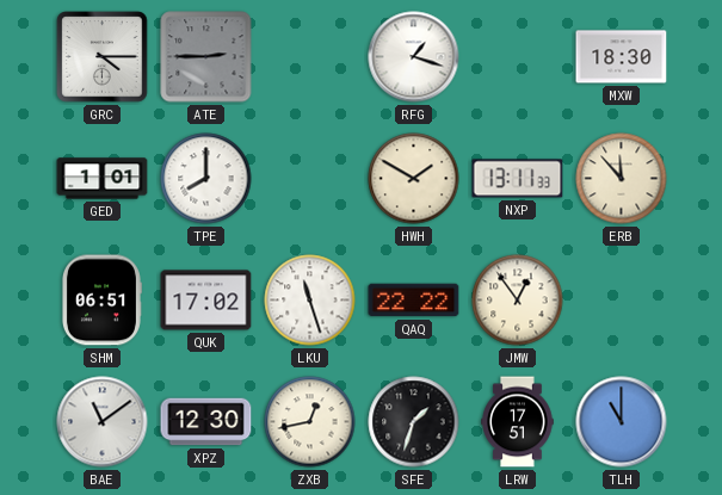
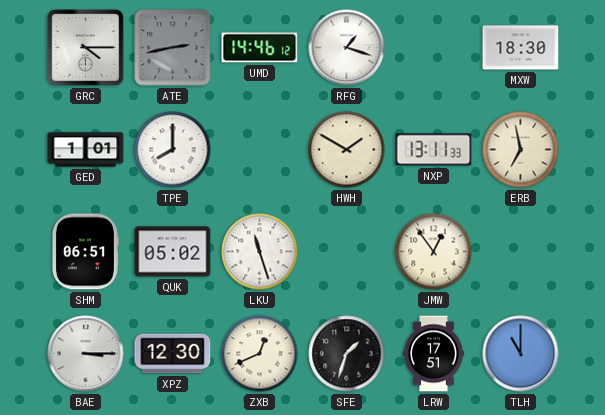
ATE: 2:45 -> 2:43
UMD: none -> 14:46
ERB: 11:53 -> 6:58
QUK: 17:02 -> 05:02
QAQ: 22:22 -> none
BAE: 11:09 -> 3:15
ZXB: 12:43 -> 12:41
